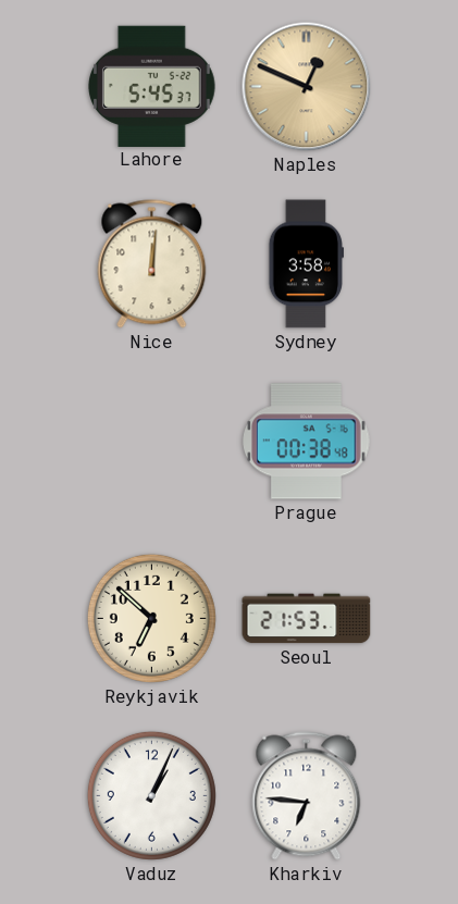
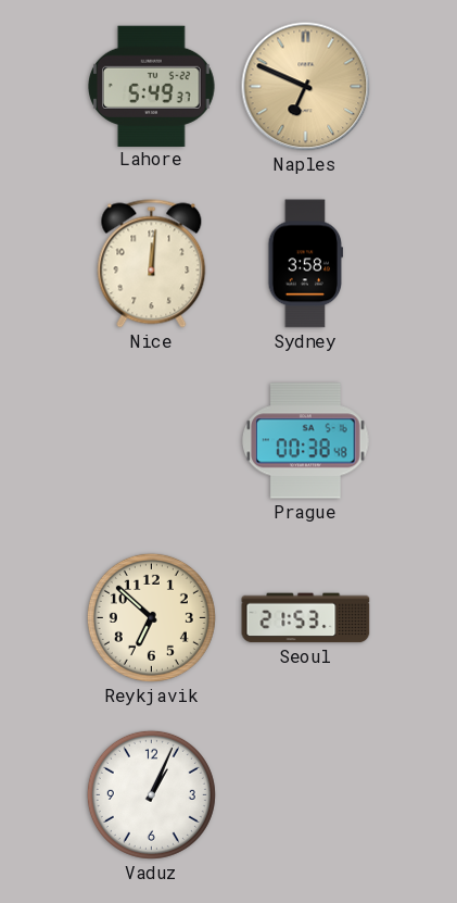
Lahore: 5:45 -> 5:49
Naples: 12:49 -> 6:49
Kharkiv: 6:46 -> none
